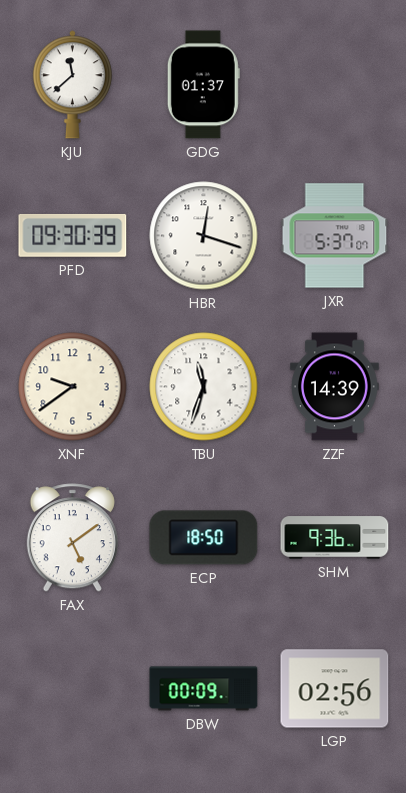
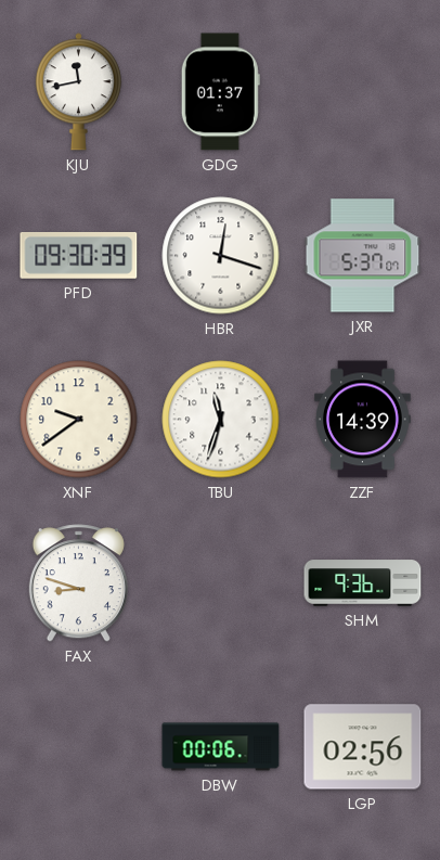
KJU: 11:38 -> 11:43
FAX: 5:09 -> 8:48
ECP: 18:50 -> none
DBW: 00:09 -> 00:06
